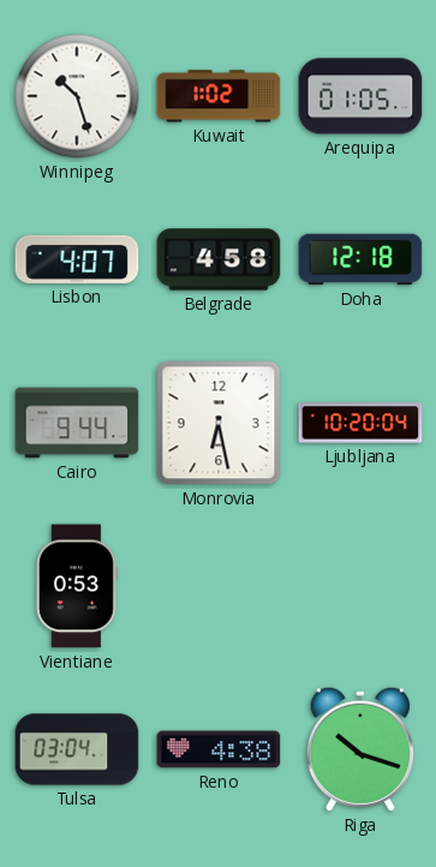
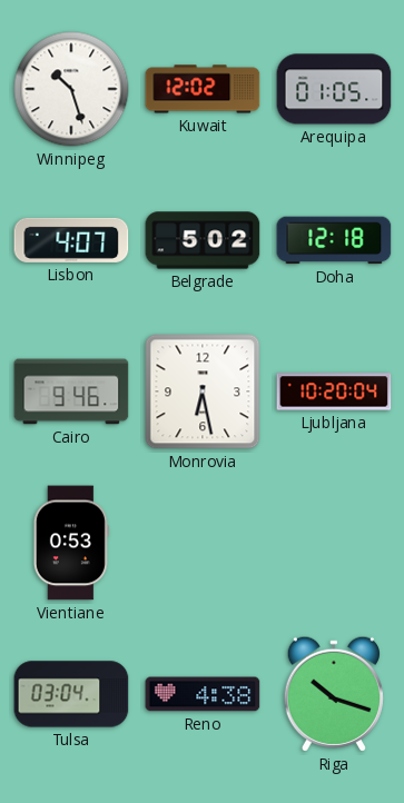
Kuwait: 1:02 -> 12:02
Belgrade: 4:58 -> 5:02
Cairo: 9:44 -> 9:46
